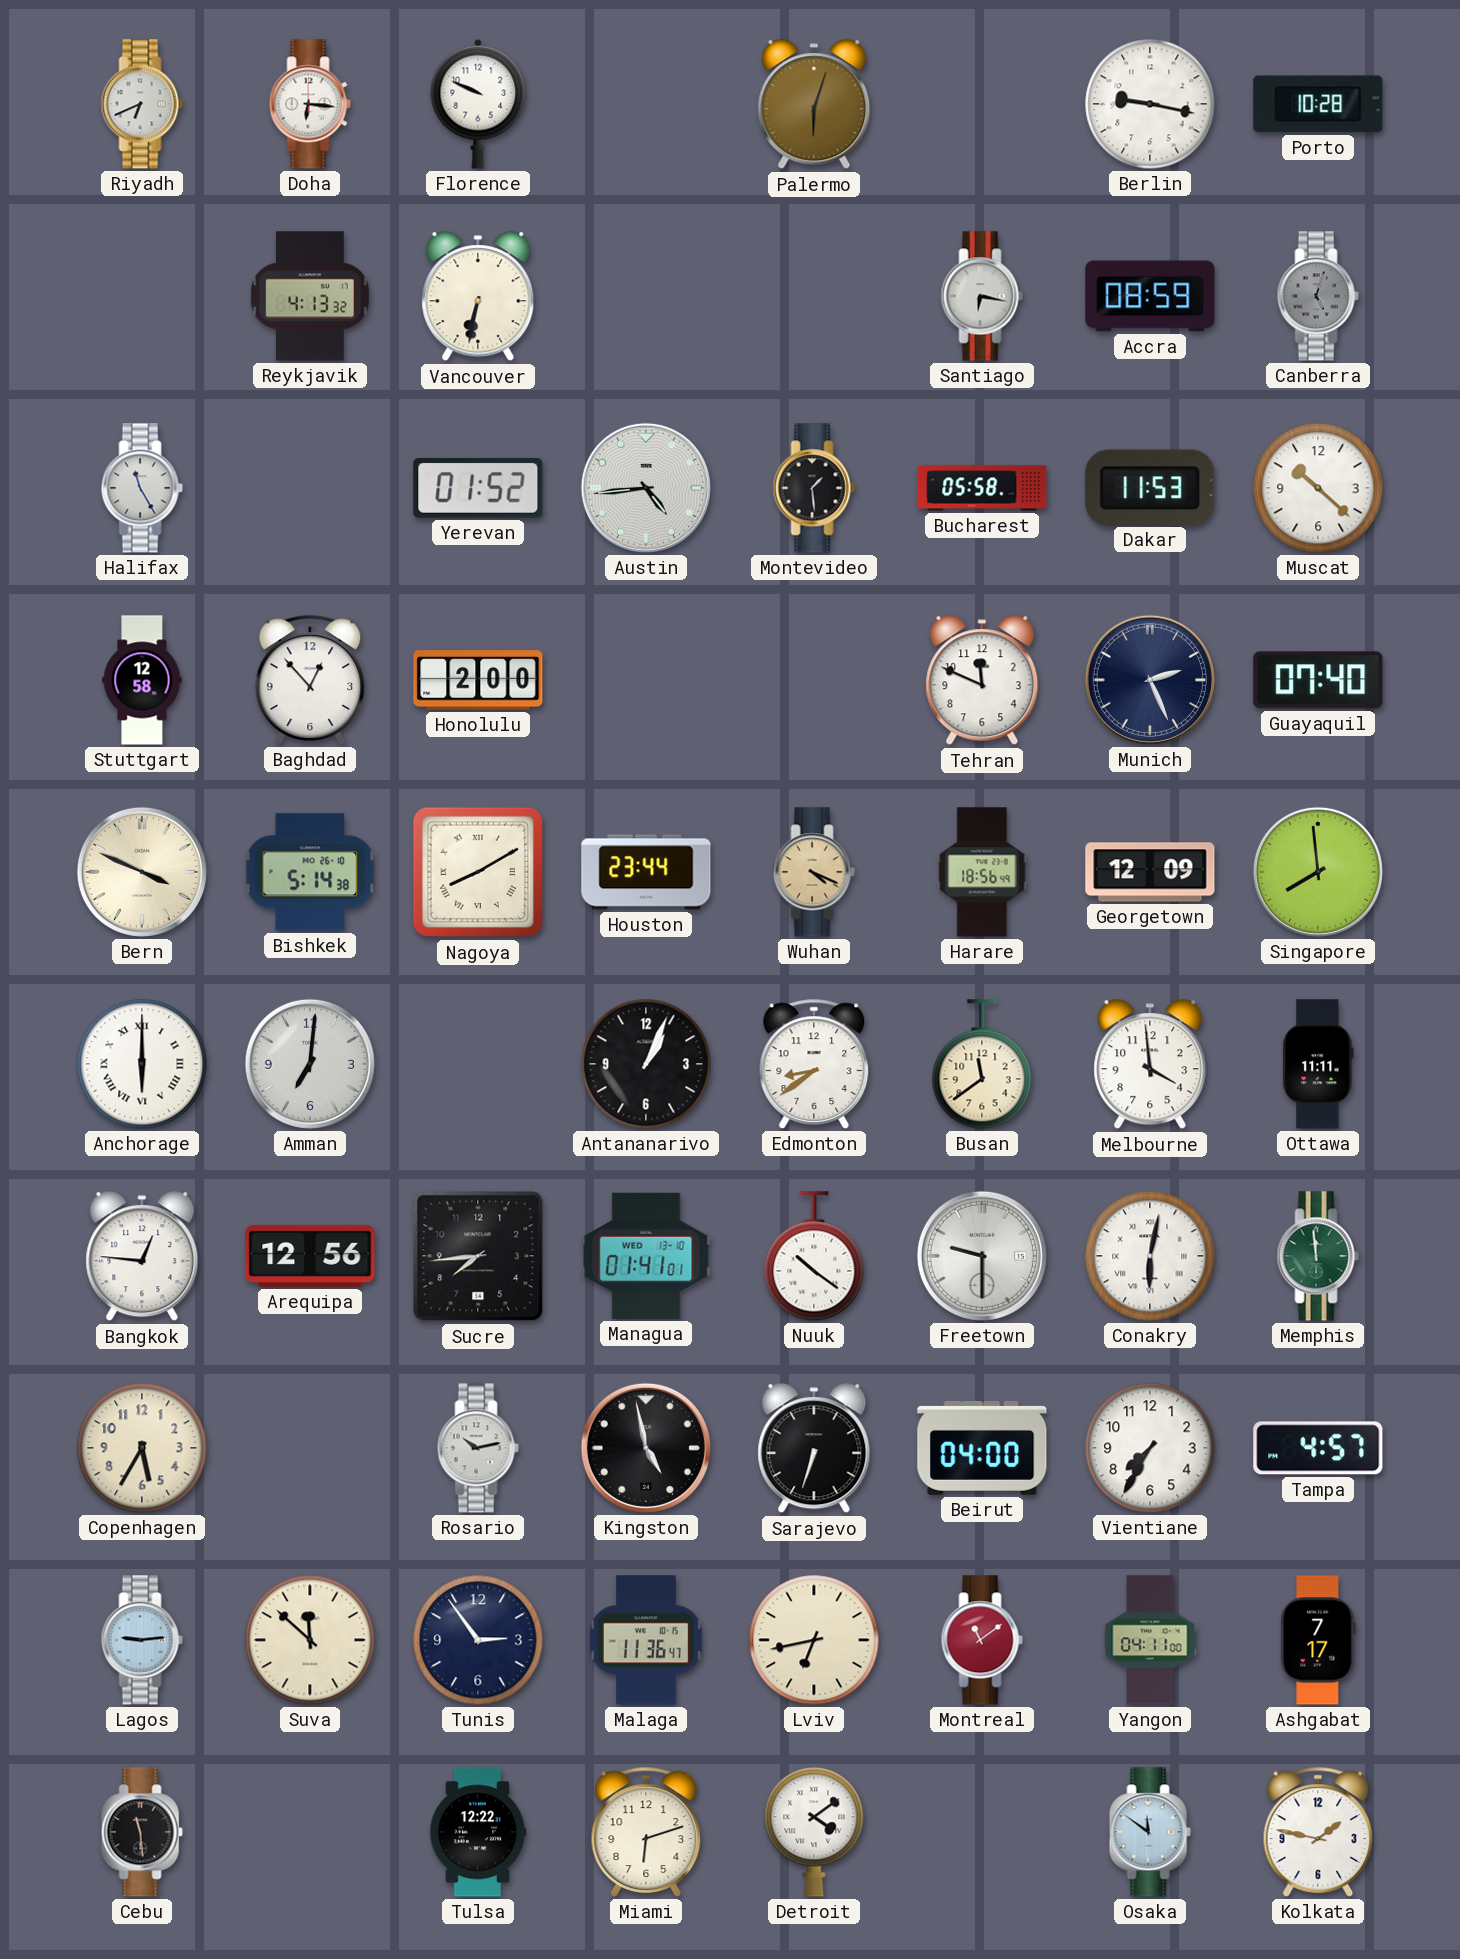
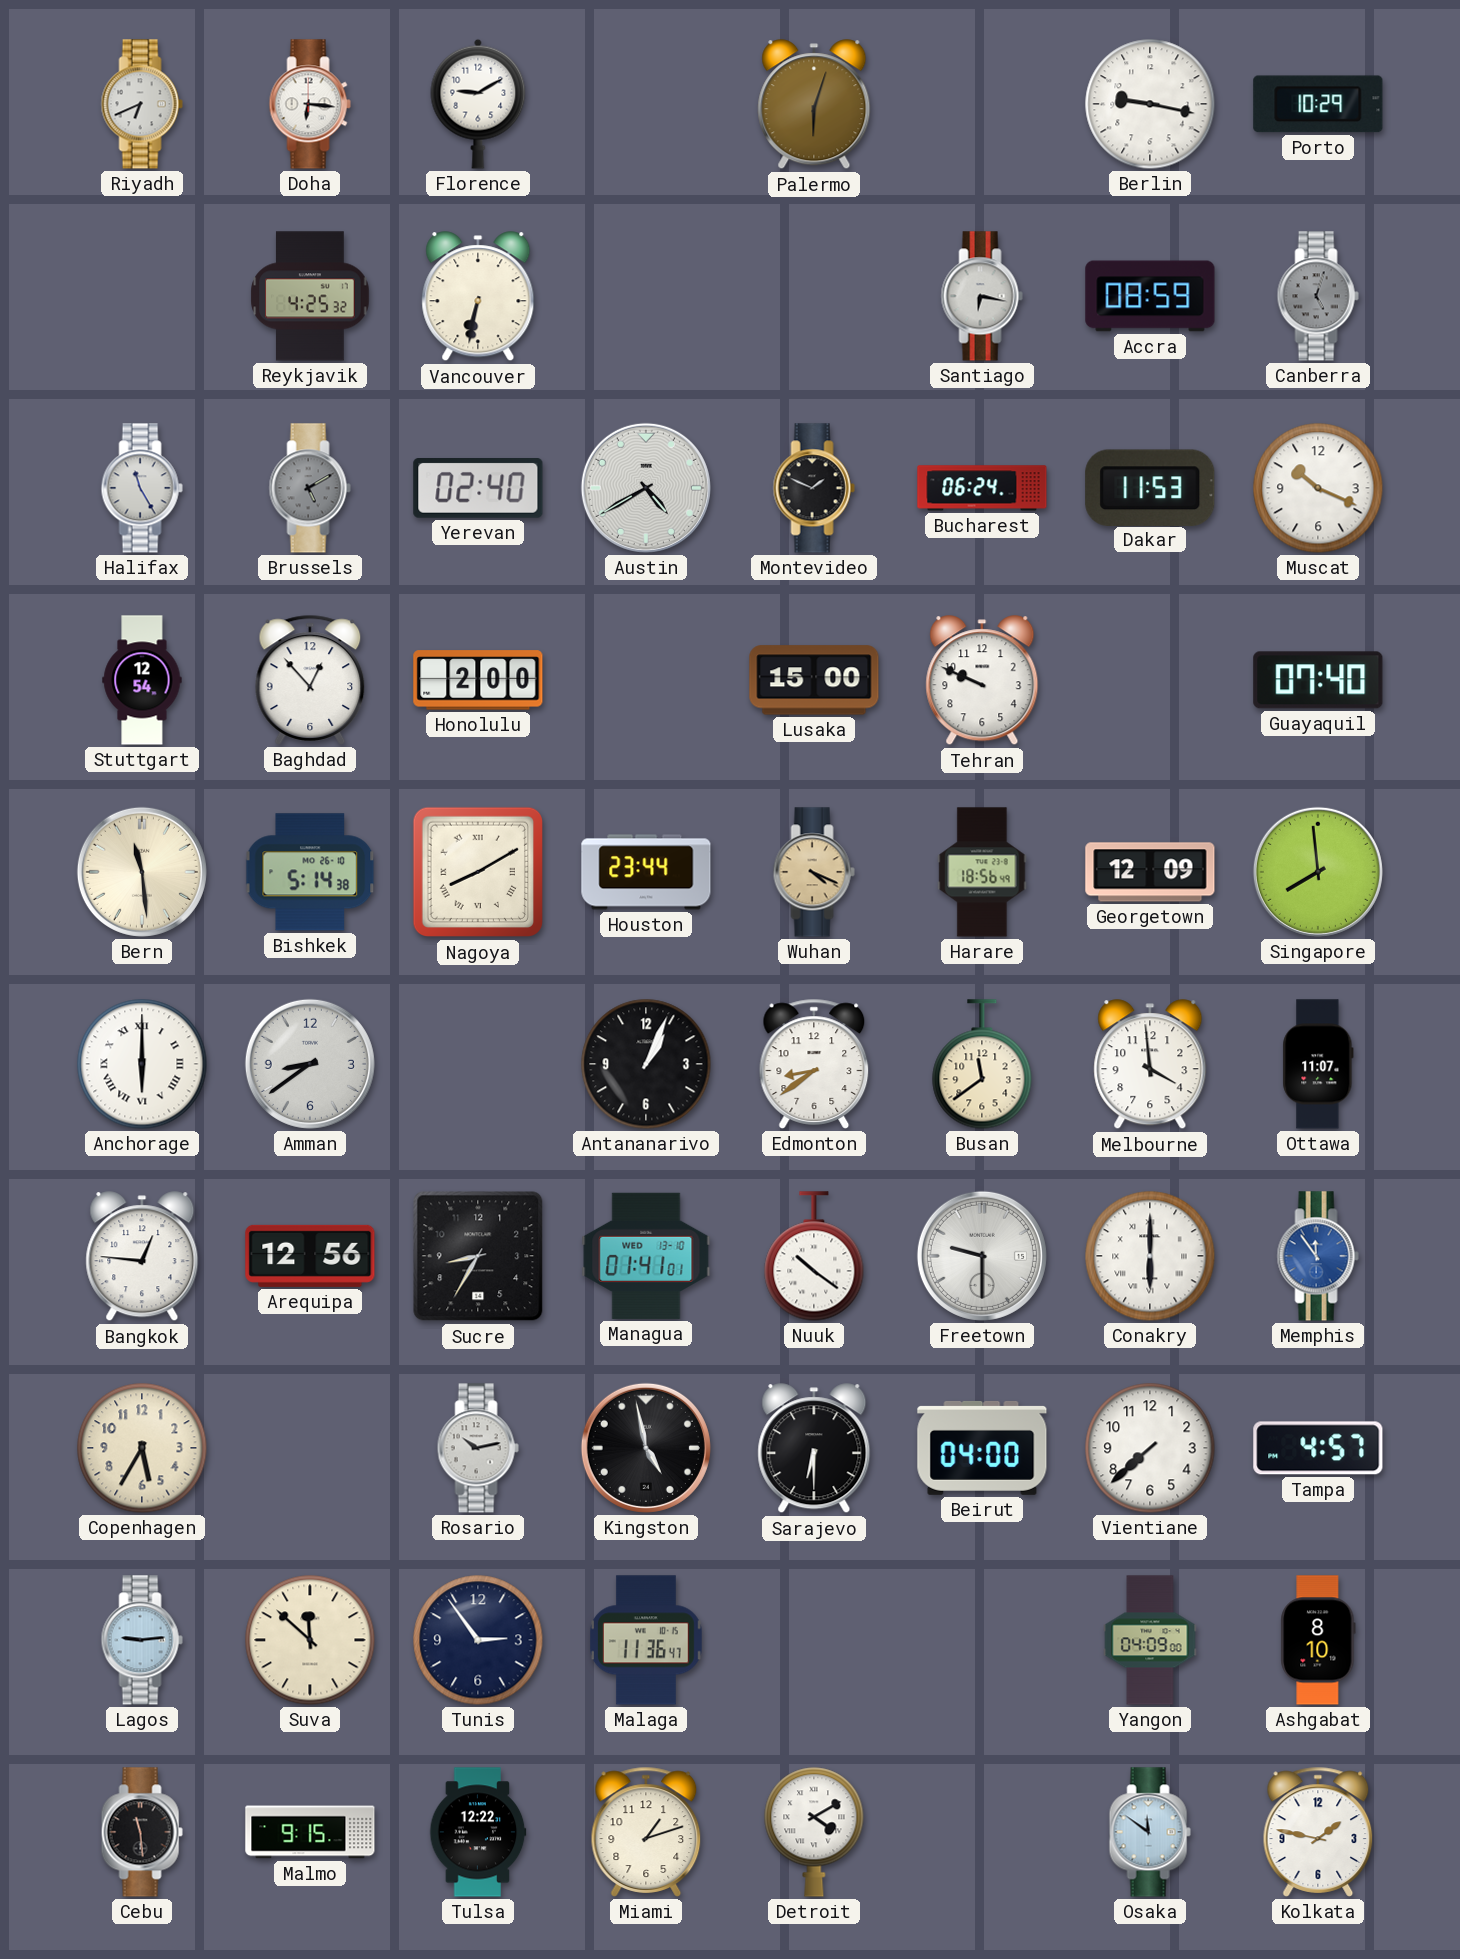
Florence: 9:49 -> 9:10
Porto: 10:28 -> 10:29
Reykjavik: 4:13 -> 4:25
Brussels: none -> 5:10
Yerevan: 01:52 -> 02:40
Austin: 4:44 -> 4:40
Montevideo: 1:29 -> 1:49
Bucharest: 05:58 -> 06:24
Muscat: 10:22 -> 10:19
Stuttgart: 12:58 -> 12:54
Lusaka: none -> 15:00
Tehran: 11:49 -> 9:49
Munich: 2:26 -> none
Bern: 3:49 -> 11:29
Amman: 7:01 -> 8:39
Ottawa: 11:11 -> 11:07
Sucre: 7:44 -> 8:35
Conakry: 6:02 -> 6:00
Memphis: 11:59 -> 11:54
Memphis dial: green -> blue
Sarajevo: 6:33 -> 6:30
Vientiane: 7:35 -> 7:38
Lviv: 6:43 -> none
Montreal: 11:09 -> none
Yangon: 04:11 -> 04:09
Ashgabat: 7:17 -> 8:10
Malmo: none -> 9:15
Miami: 6:12 -> 1:12
Detroit: 4:09 -> 4:10
